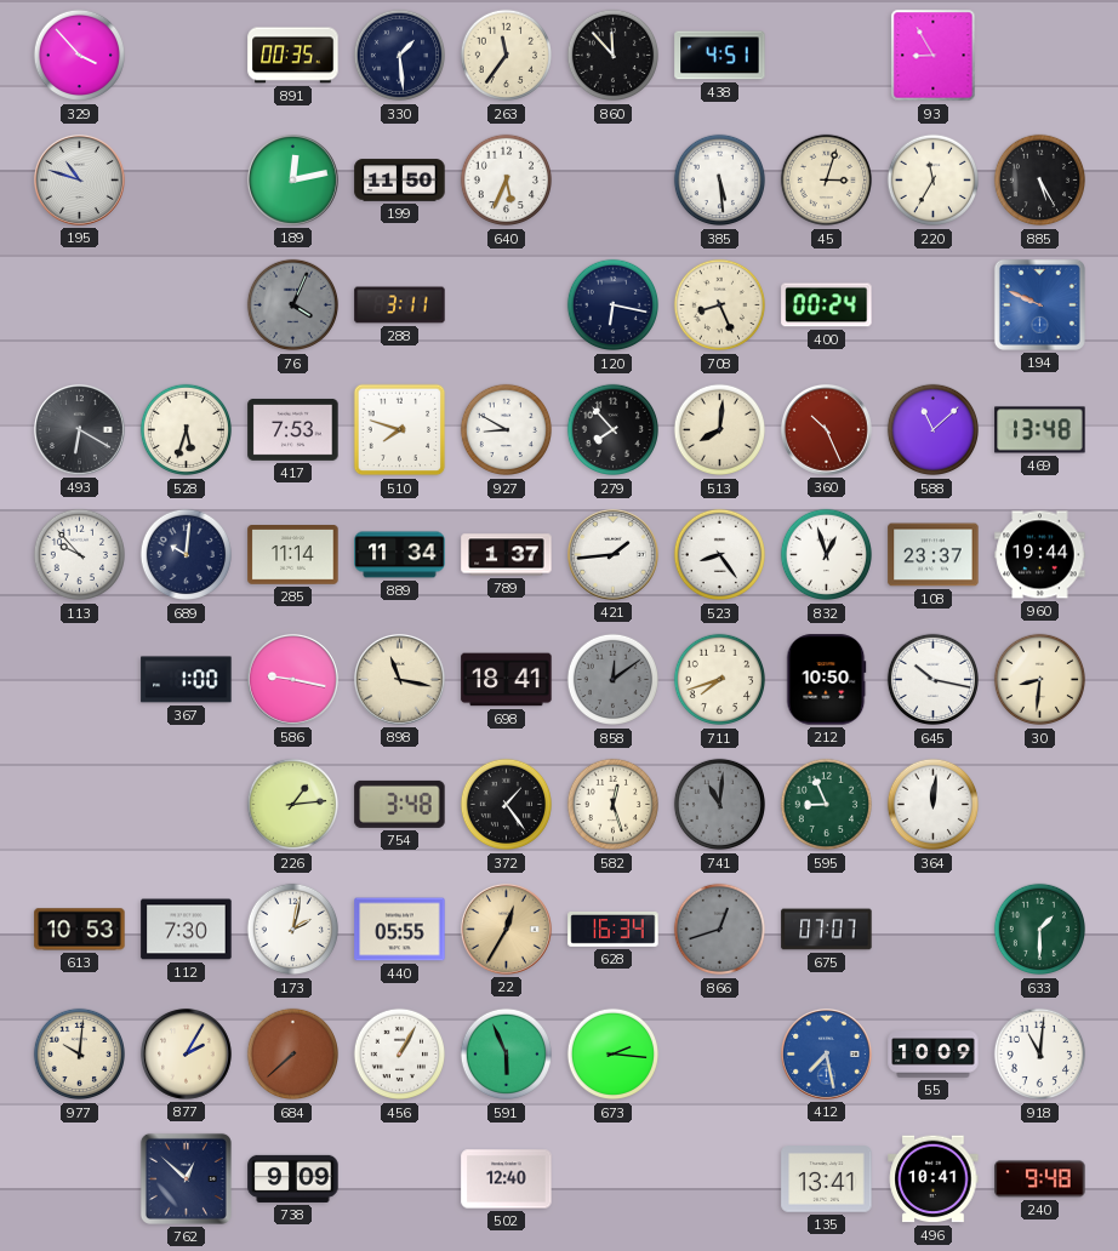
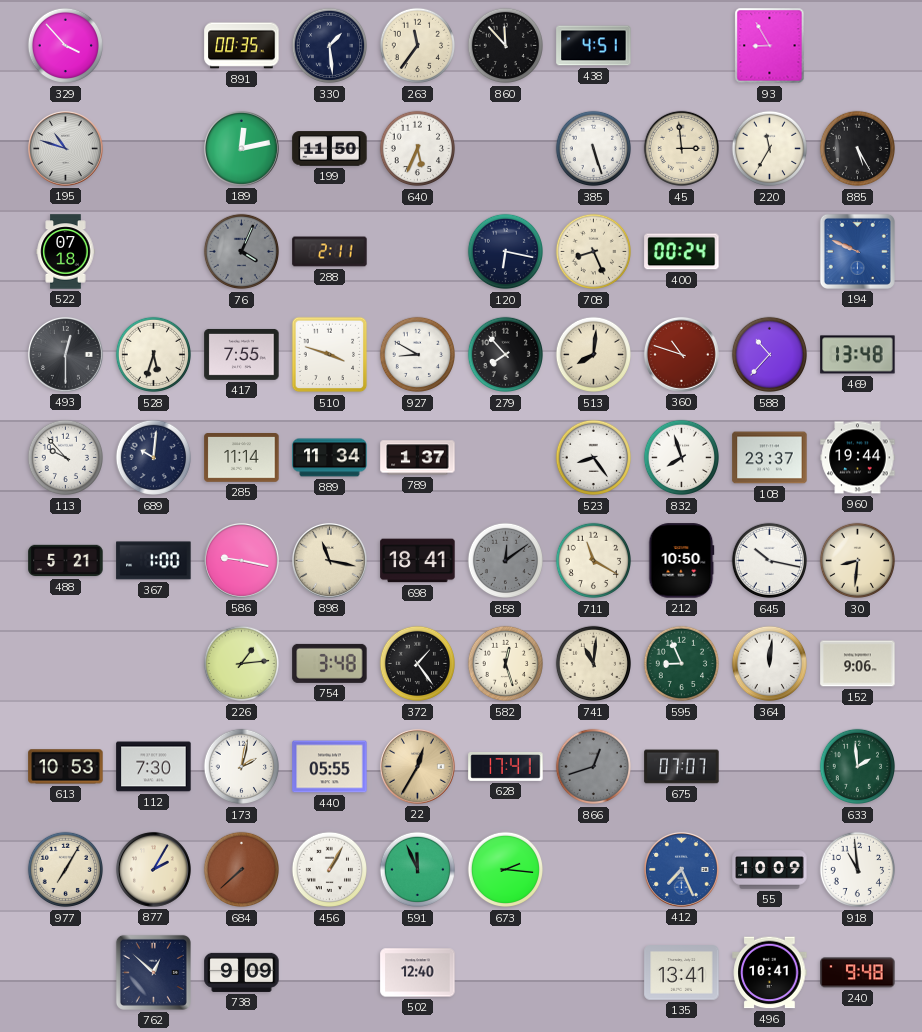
385: 5:29 -> 5:27
45: 3:03 -> 2:59
522: none -> 07:18
288: 3:11 -> 2:11
493: 6:20 -> 12:30
417: 7:53 -> 7:55
510: 7:48 -> 3:48
360: 10:26 -> 10:48
588: 11:08 -> 10:37
421: 1:44 -> none
832: 12:57 -> 7:57
488: none -> 5:21
711: 7:42 -> 11:20
741 dial: grey -> cream
152: none -> 9:06
628: 16:34 -> 17:41
633: 1:30 -> 1:59
977: 10:01 -> 7:05
591: 5:56 -> 11:56
412: 7:28 -> 7:26
918: 11:01 -> 10:59
